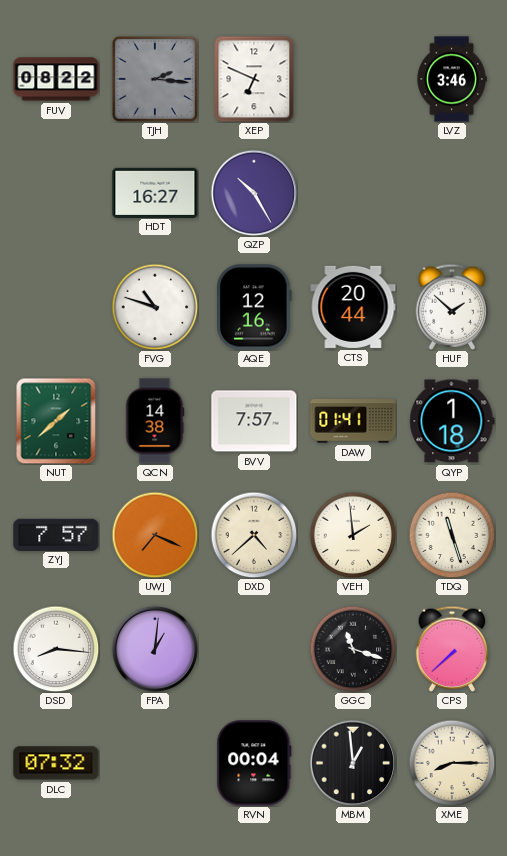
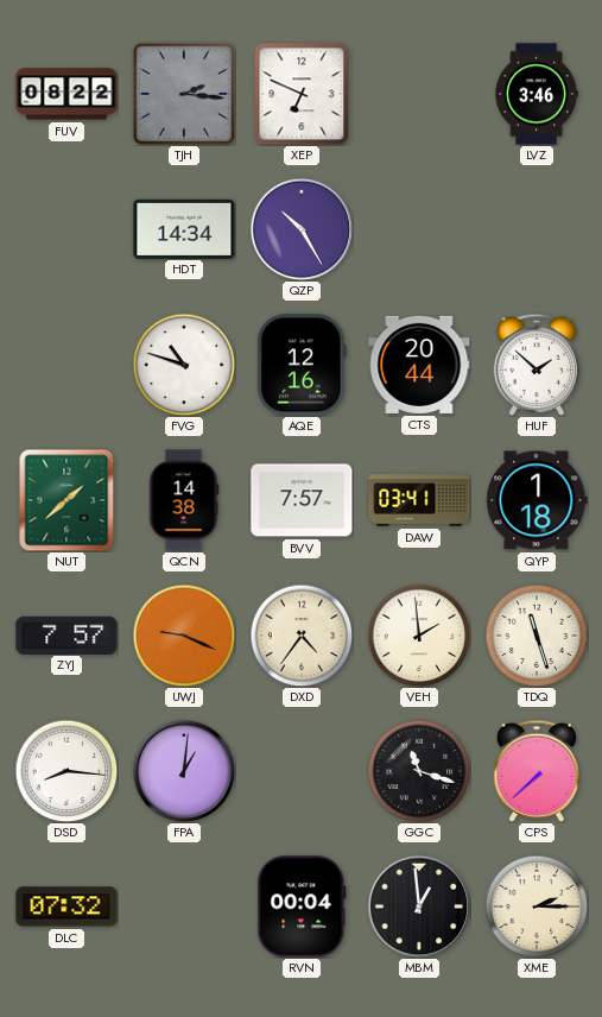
HDT: 16:27 -> 14:34
DAW: 01:41 -> 03:41
UWJ: 7:19 -> 9:19
DXD: 4:38 -> 4:36
XME: 8:15 -> 2:15
